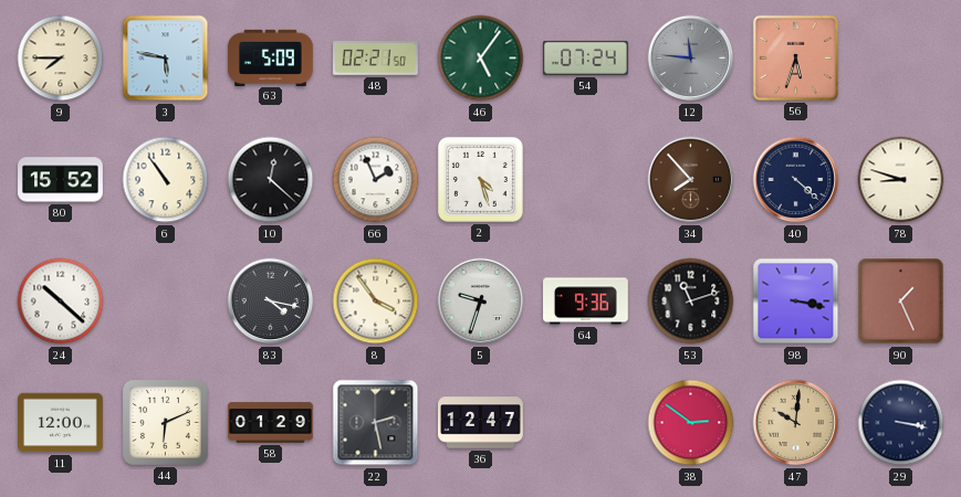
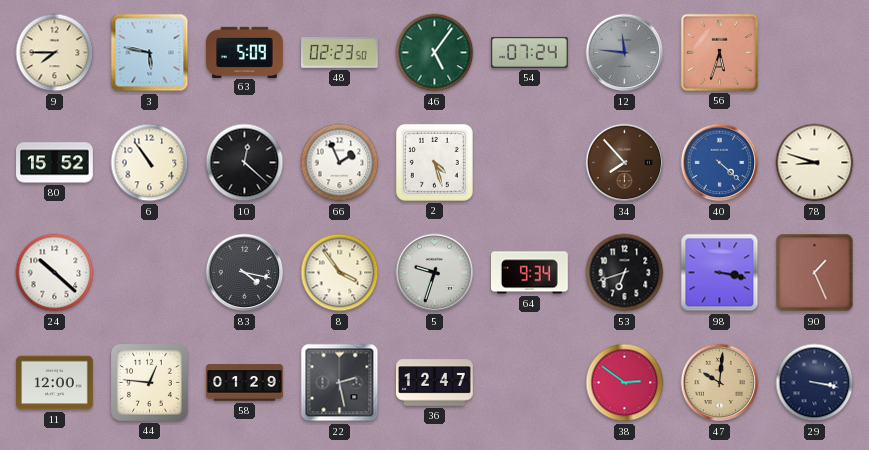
48: 02:21 -> 02:23
40 dial: navy -> blue
64: 9:36 -> 9:34
53: 11:12 -> 6:42
44: 6:11 -> 12:46
